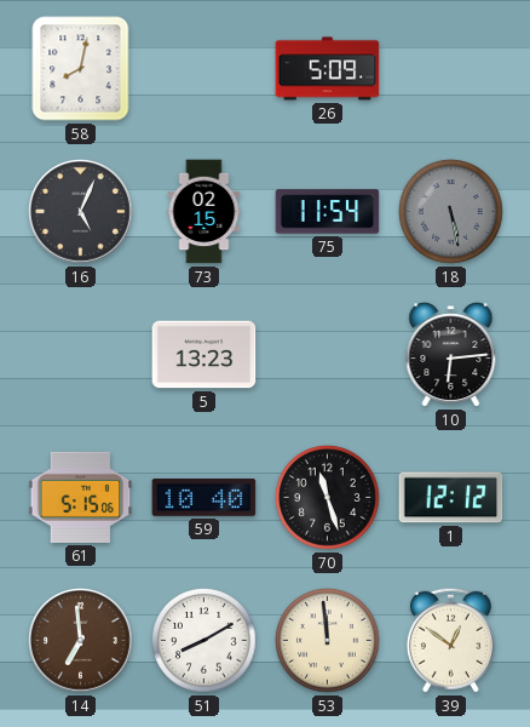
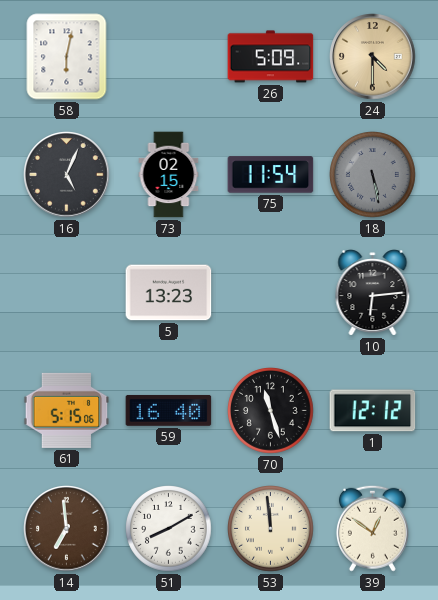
58: 8:02 -> 6:02
24: none -> 4:30
59: 10:40 -> 16:40
